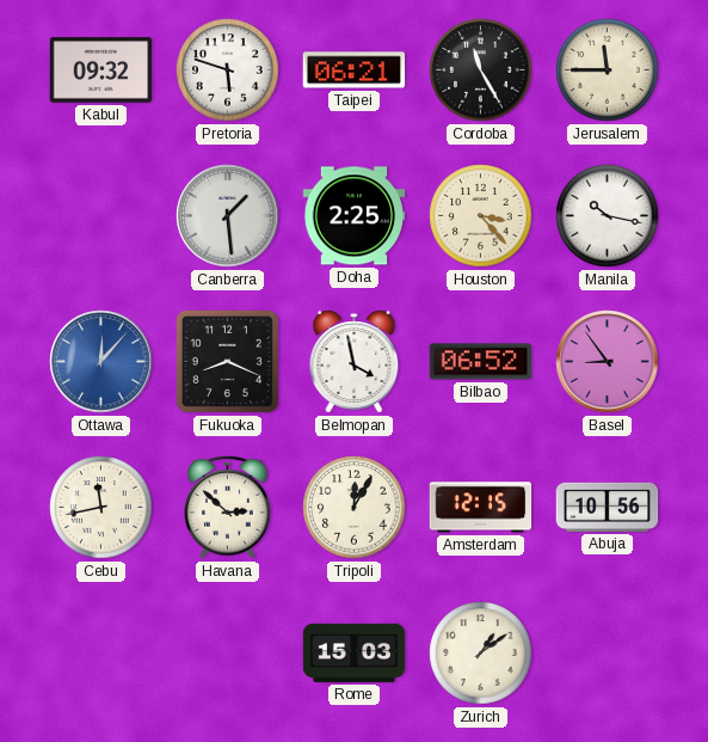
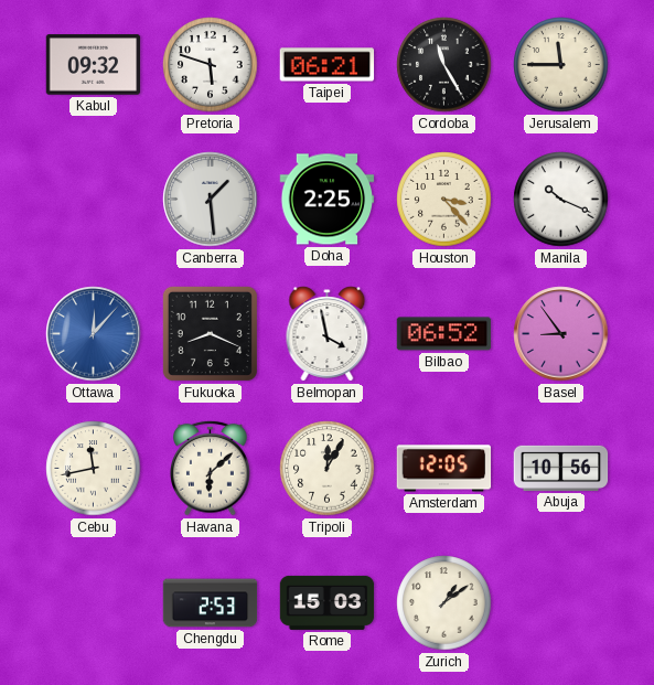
Manila: 10:17 -> 10:19
Havana: 2:52 -> 6:08
Amsterdam: 12:15 -> 12:05
Chengdu: none -> 2:53
